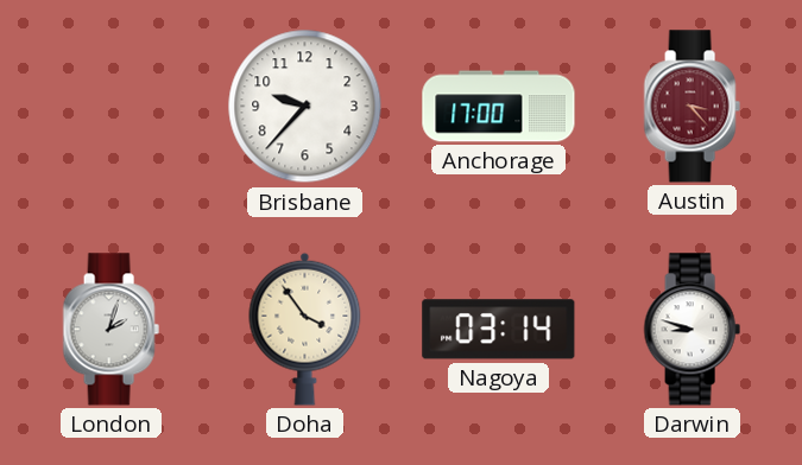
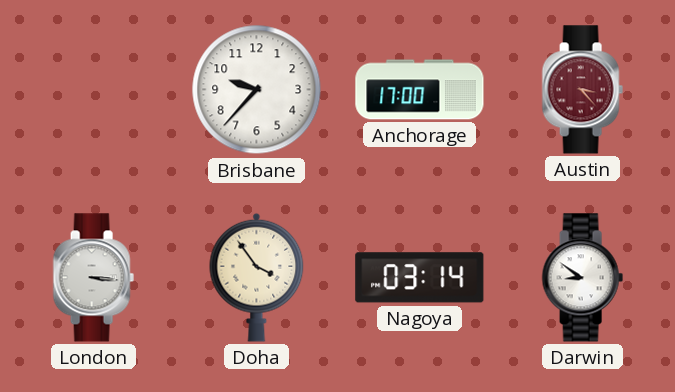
London: 2:03 -> 3:16
Darwin: 8:48 -> 8:51
